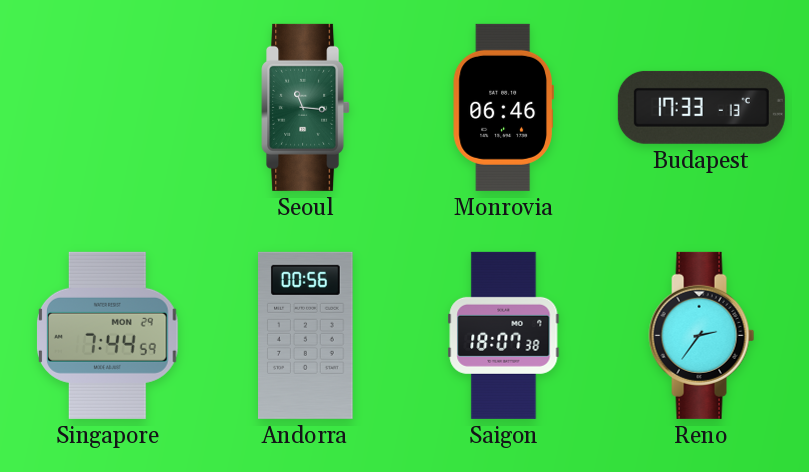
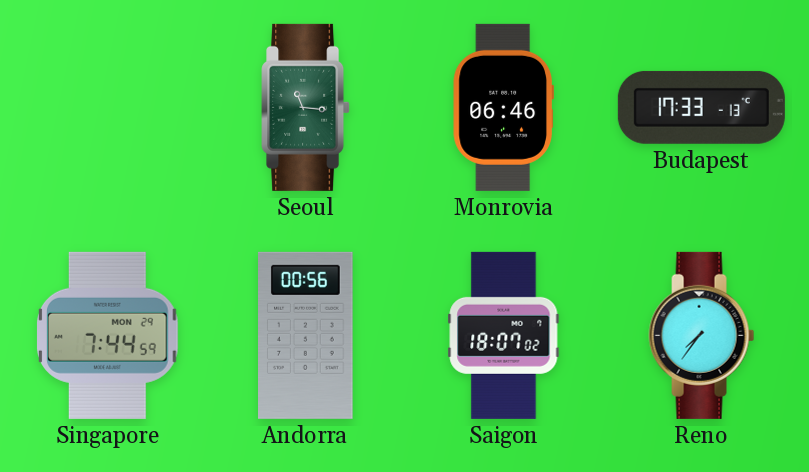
Saigon: 18:07:38 -> 18:07:02
Reno: 2:36 -> 7:36
